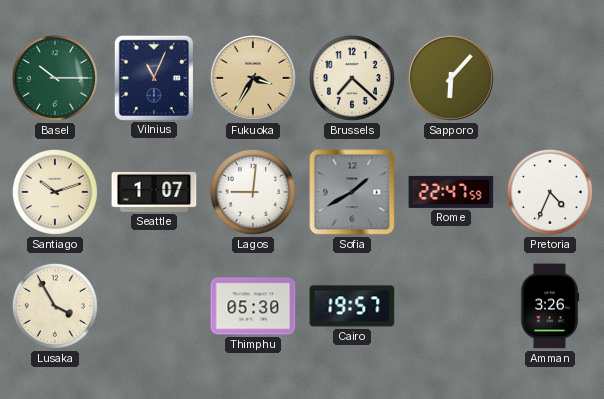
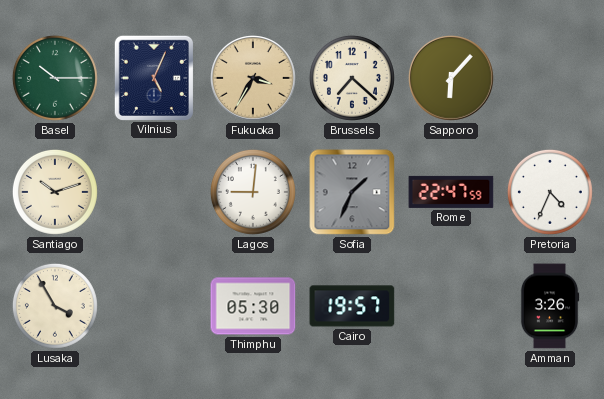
Vilnius: 11:04 -> 5:04
Seattle: 1:07 -> none
Sofia: 1:40 -> 1:34
